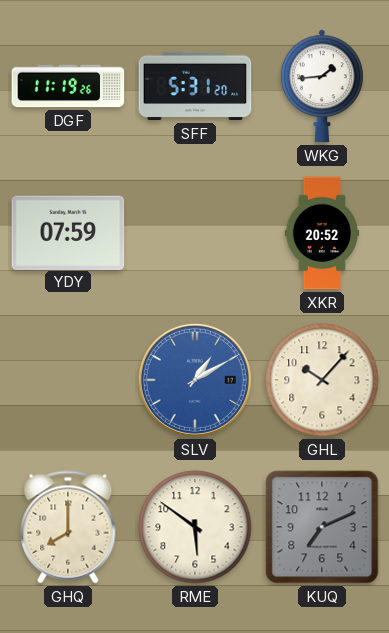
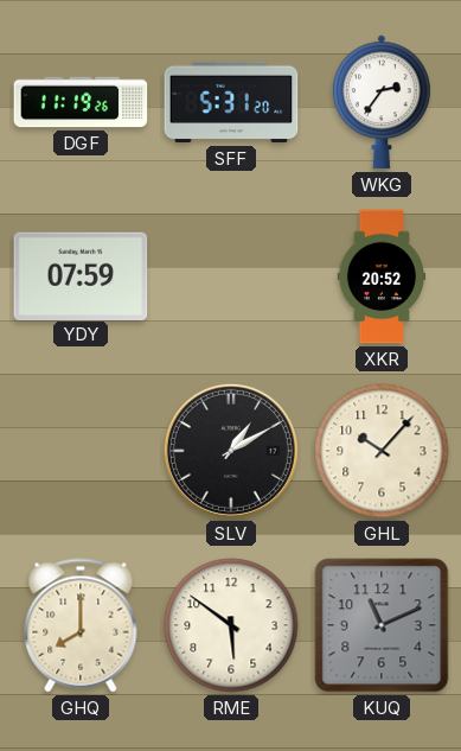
WKG: 1:44 -> 2:36
SLV dial: blue -> black
KUQ: 7:11 -> 11:11
